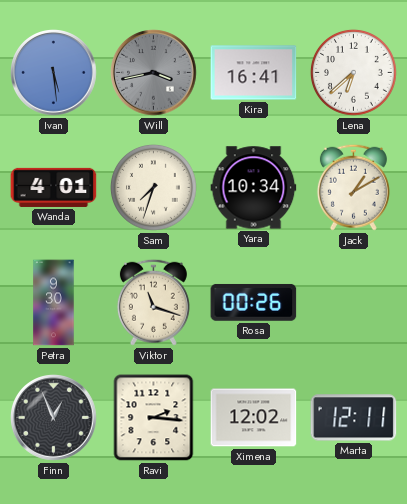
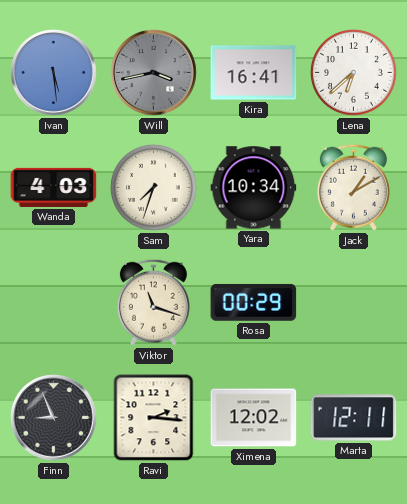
Wanda: 4:01 -> 4:03
Petra: 9:30 -> none
Rosa: 00:26 -> 00:29
Finn: 12:56 -> 8:56
